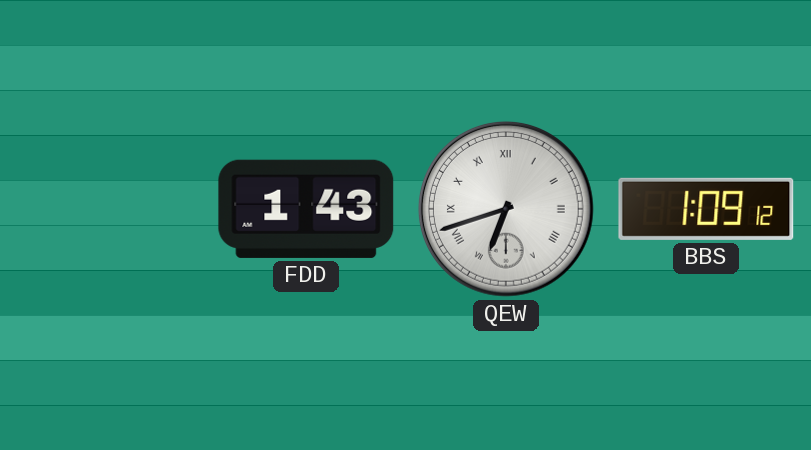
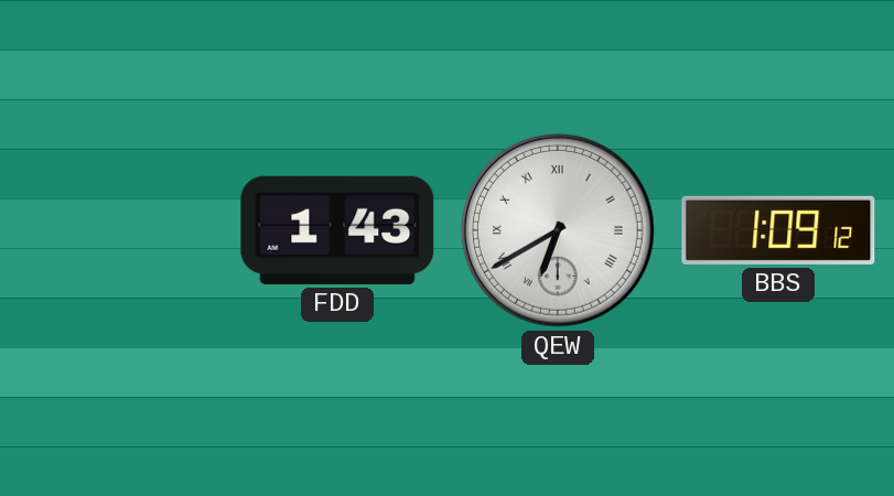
QEW: 6:42 -> 6:40
